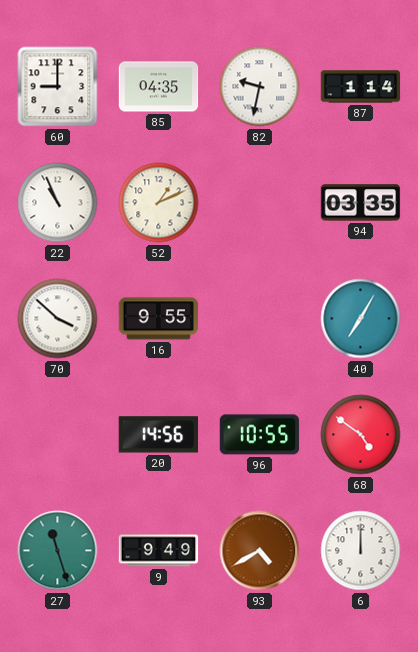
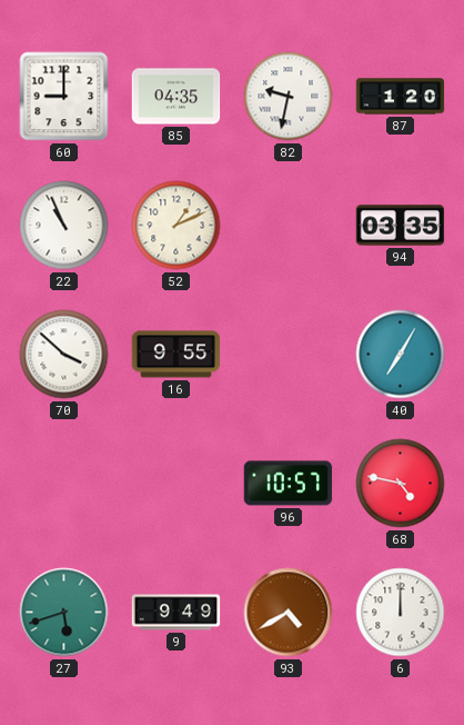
87: 1:14 -> 1:20
20: 14:56 -> none
96: 10:55 -> 10:57
68: 4:51 -> 4:47
27: 11:27 -> 5:42
